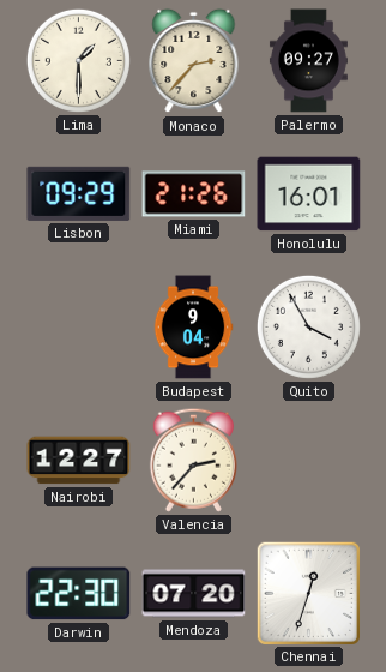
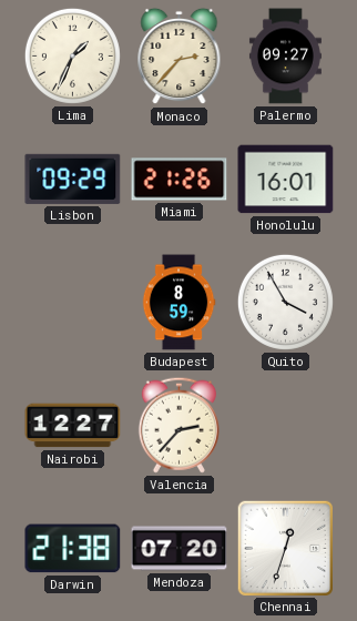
Lima: 1:30 -> 1:34
Budapest: 9:04 -> 8:59
Darwin: 22:30 -> 21:38
